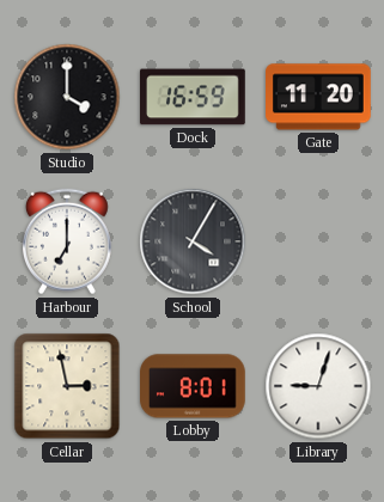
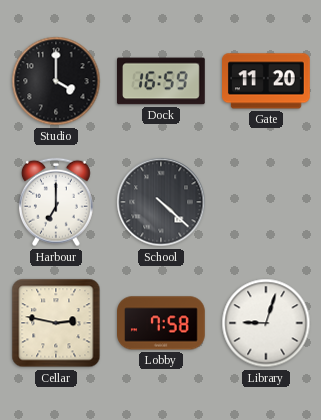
School: 4:05 -> 4:22
Cellar: 2:58 -> 2:47
Lobby: 8:01 -> 7:58
